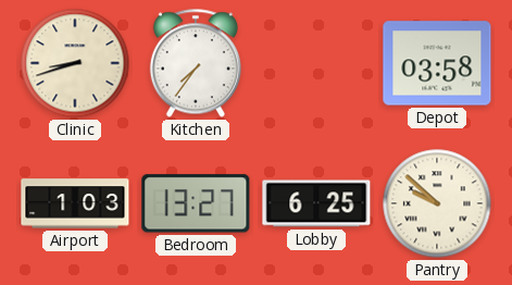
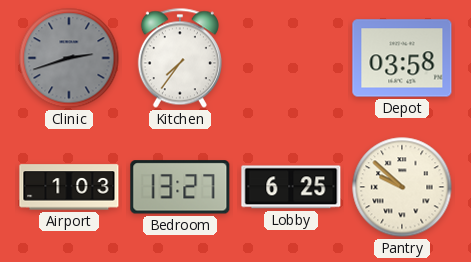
Clinic: 8:42 -> 2:42
Clinic dial: cream -> grey
